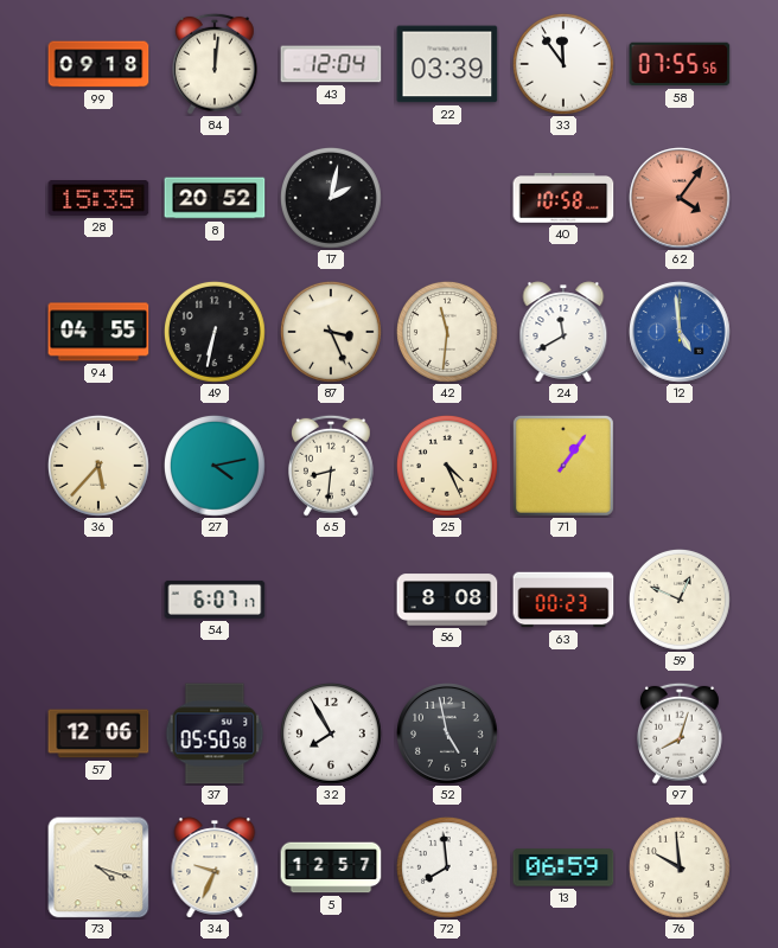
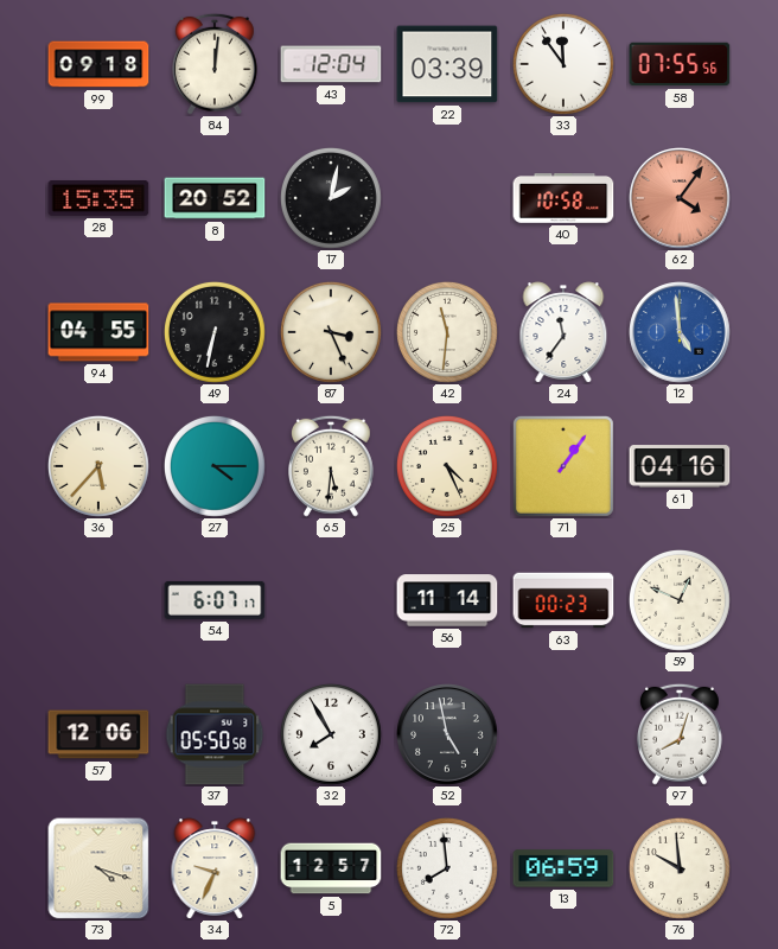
24: 11:40 -> 11:36
27: 4:13 -> 4:15
65: 8:31 -> 5:31
61: none -> 04:16
56: 8:08 -> 11:14
